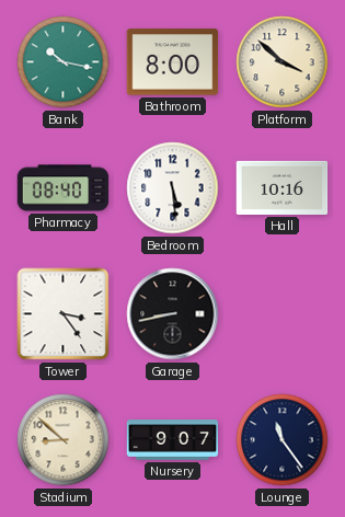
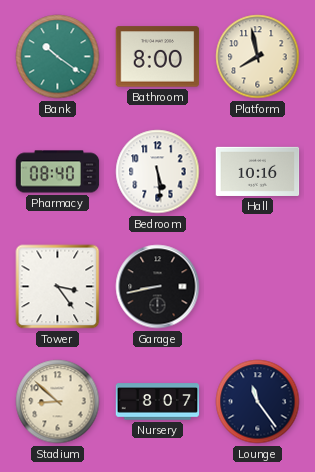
Bank: 10:17 -> 10:21
Platform: 3:52 -> 7:58
Nursery: 9:07 -> 8:07
